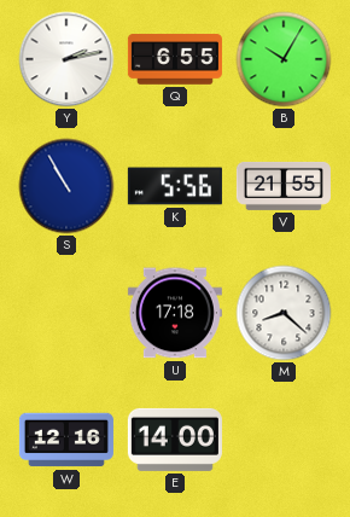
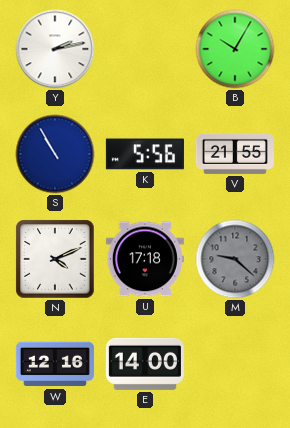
Q: 6:55 -> none
N: none -> 4:11
M: 8:22 -> 9:22
M dial: white -> grey
